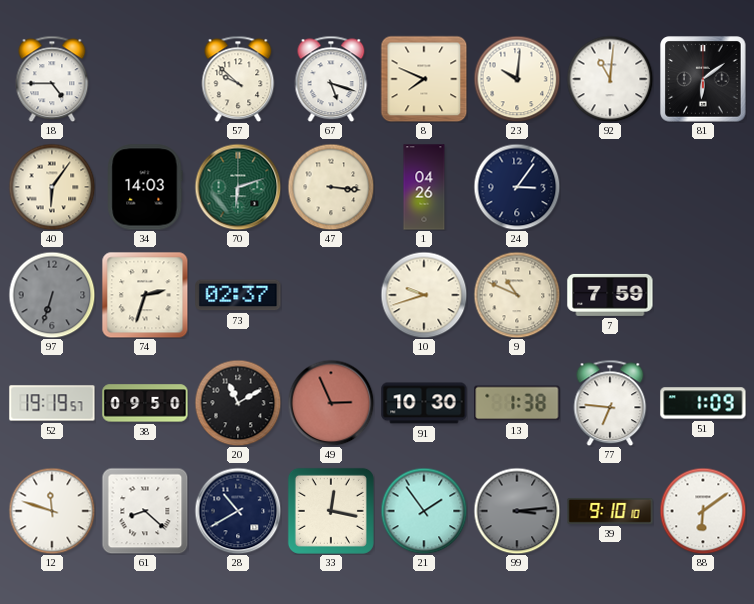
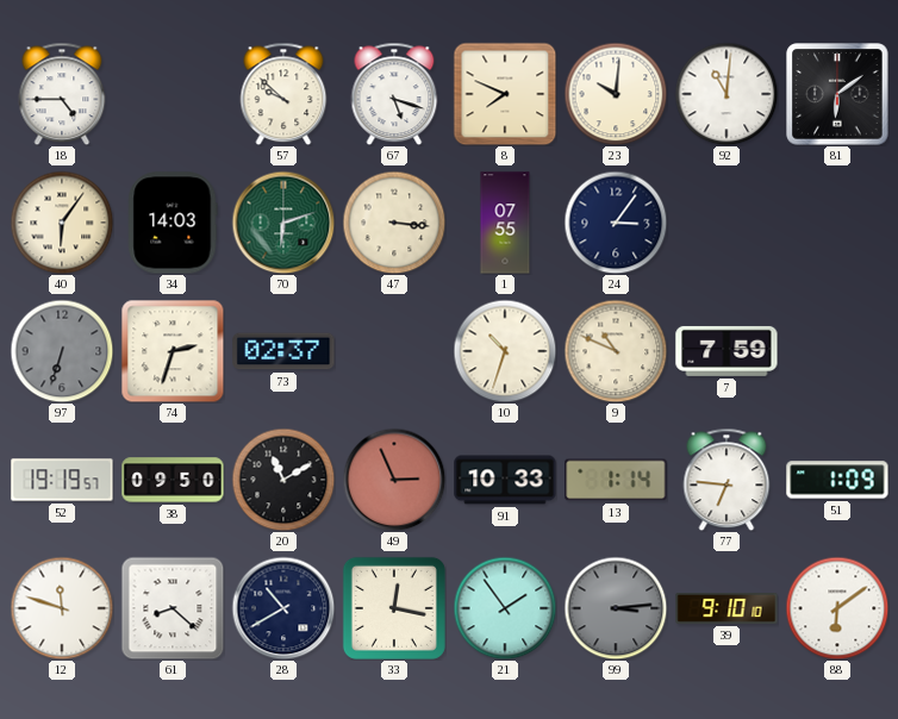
1: 04:26 -> 07:55
10: 9:42 -> 10:33
91: 10:30 -> 10:33
13: 1:38 -> 1:14
